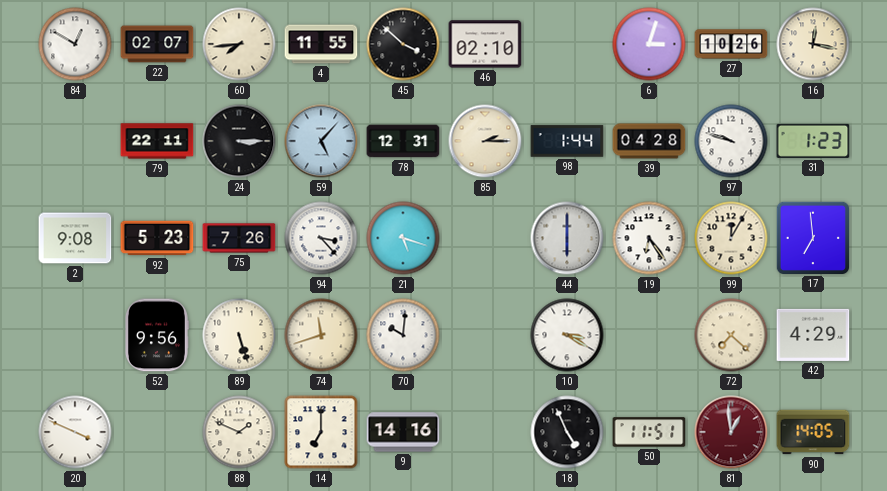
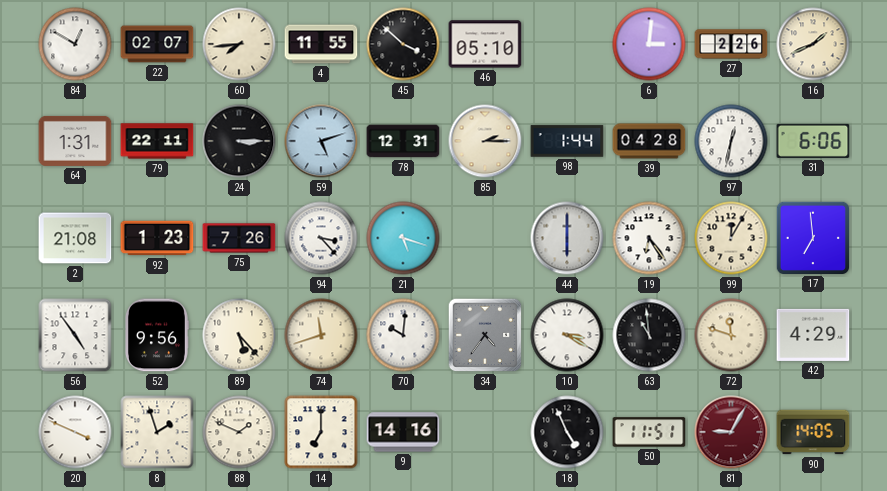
46: 02:10 -> 05:10
6: 3:03 -> 3:01
27: 10:26 -> 2:26
16: 12:17 -> 1:41
64: none -> 1:31
59: 5:07 -> 5:12
97: 9:48 -> 12:32
31: 1:23 -> 6:06
2: 9:08 -> 21:08
92: 5:23 -> 1:23
56: none -> 4:54
89: 5:27 -> 5:23
34: none -> 4:36
63: none -> 10:59
72: 7:22 -> 11:48
8: none -> 1:57
81: 12:59 -> 9:05
